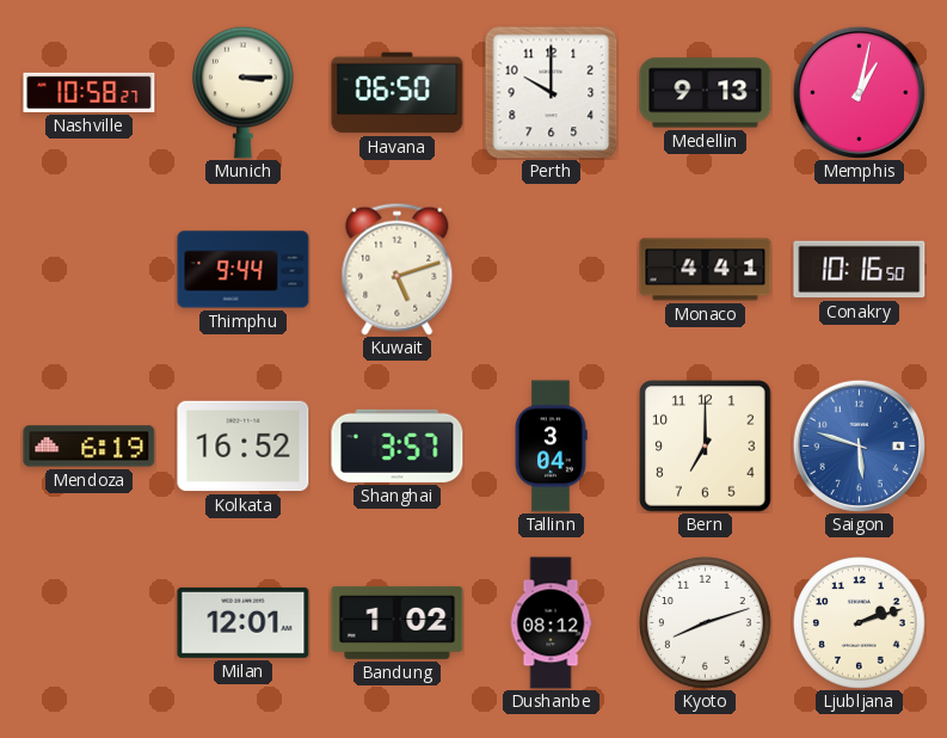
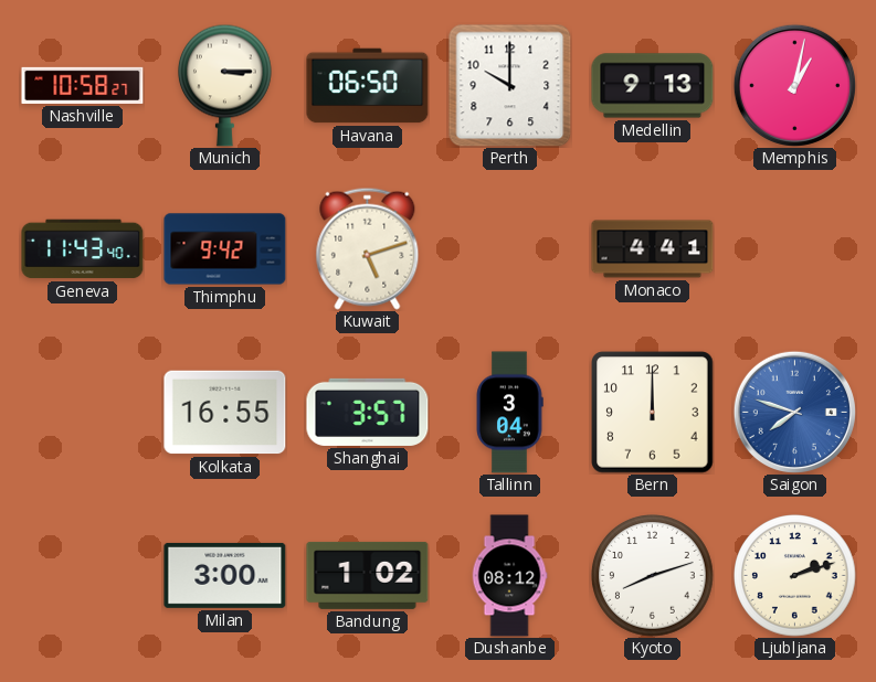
Geneva: none -> 11:43
Thimphu: 9:44 -> 9:42
Conakry: 10:16 -> none
Mendoza: 6:19 -> none
Kolkata: 16:52 -> 16:55
Bern: 7:00 -> 12:00
Saigon: 5:48 -> 7:48
Milan: 12:01 -> 3:00
